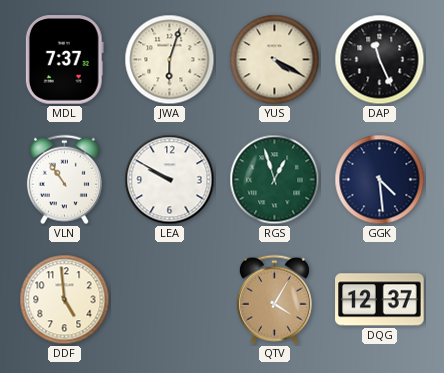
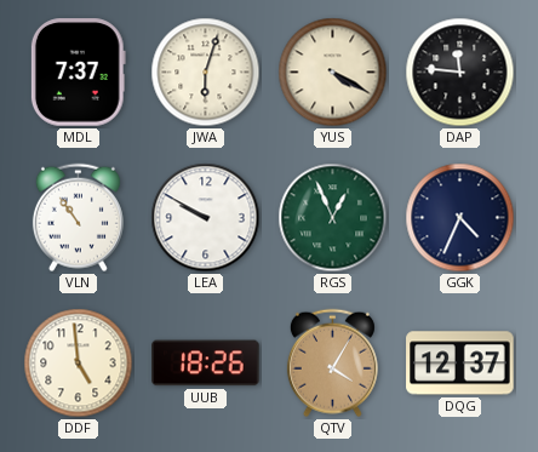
DAP: 11:26 -> 11:46
RGS: 12:57 -> 12:56
GGK: 4:29 -> 4:34
UUB: none -> 18:26
